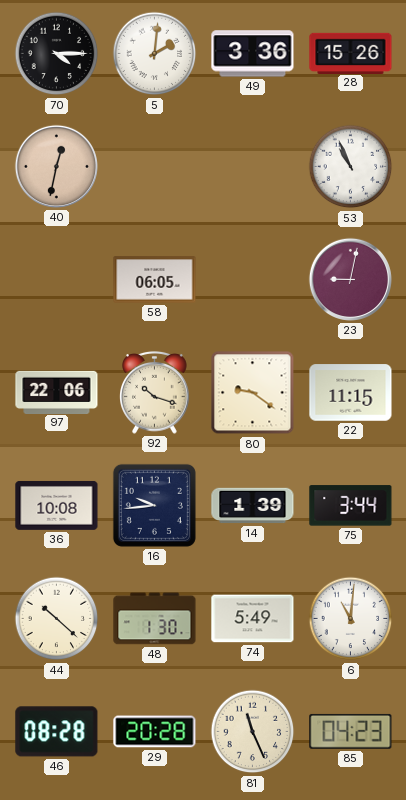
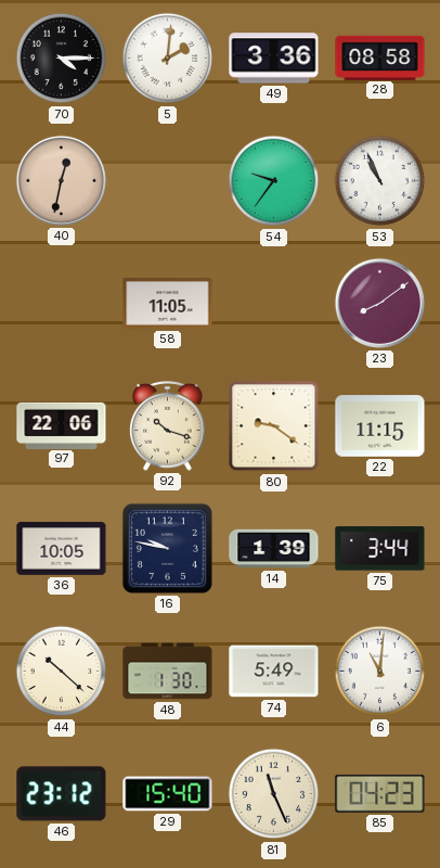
28: 15:26 -> 08:58
54: none -> 9:36
58: 06:05 -> 11:05
23: 9:02 -> 8:09
36: 10:08 -> 10:05
16: 9:44 -> 9:47
46: 08:28 -> 23:12
29: 20:28 -> 15:40
